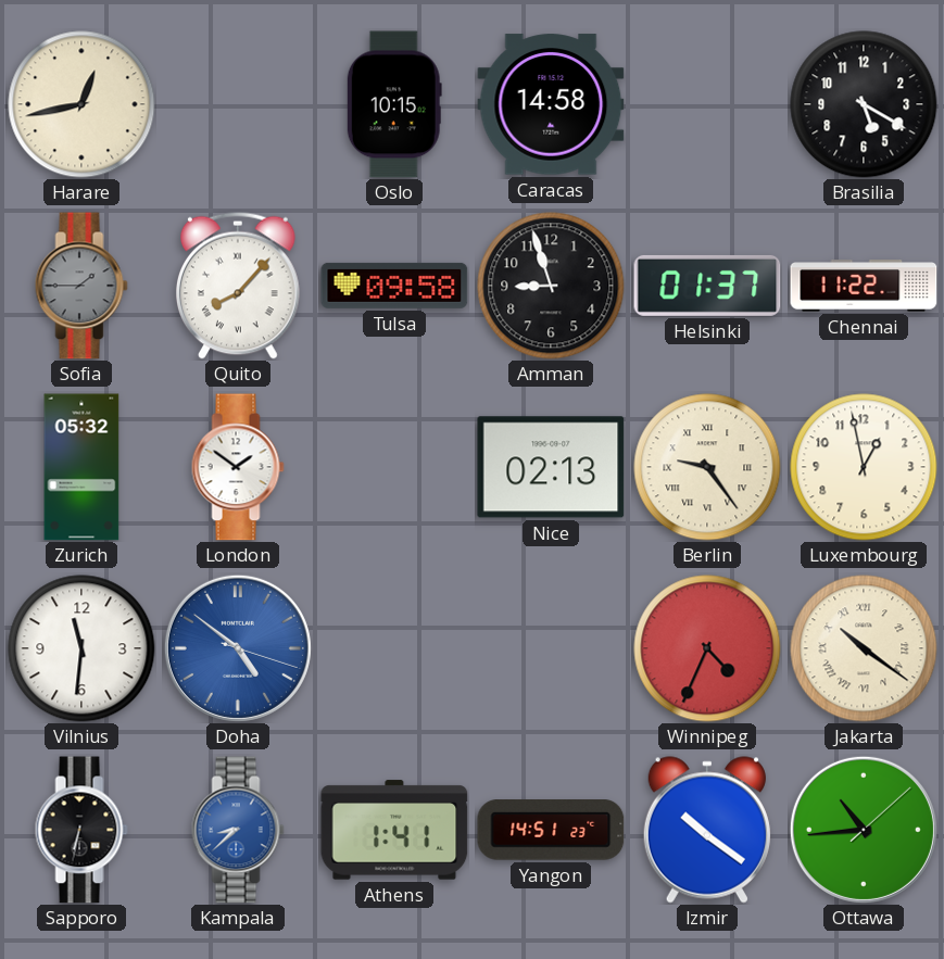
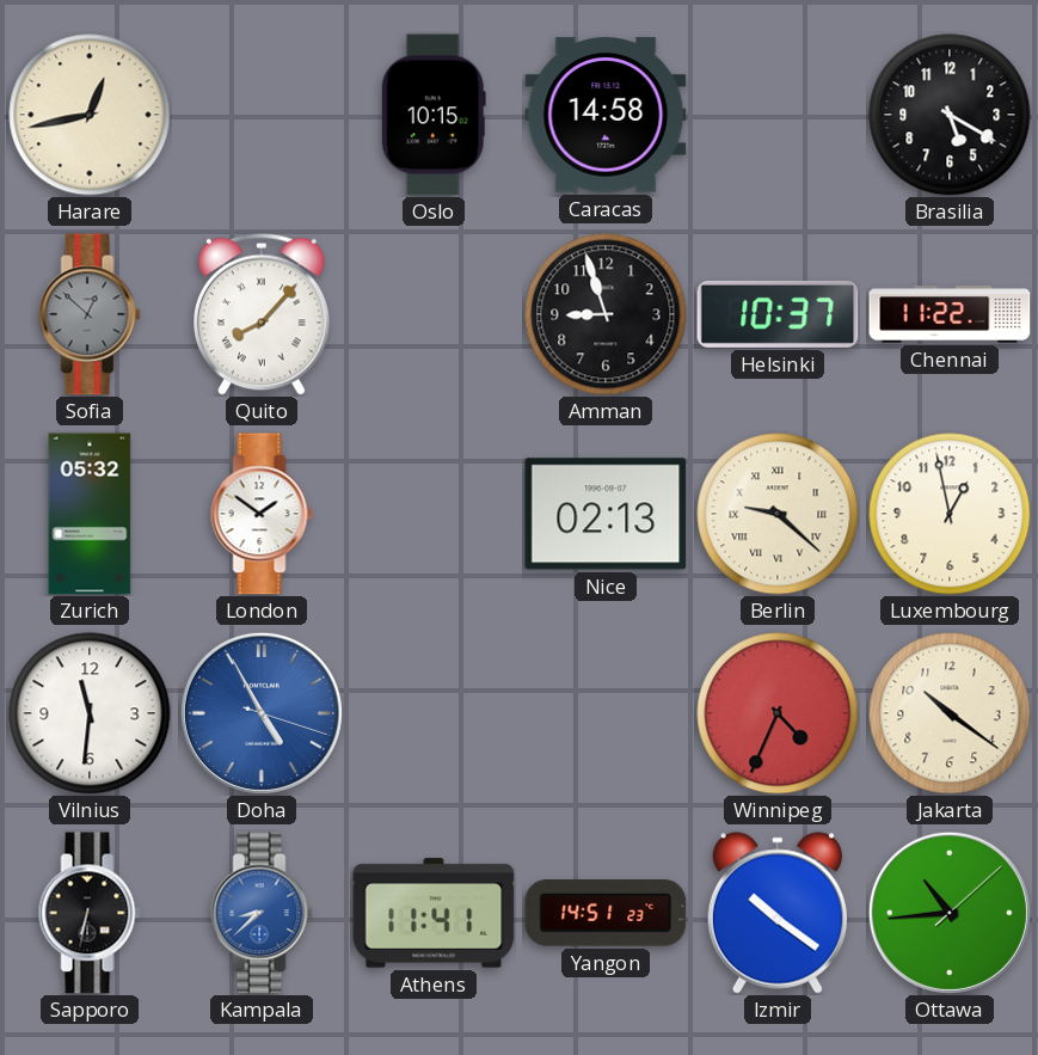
Sofia: 1:45 -> 12:52
Tulsa: 09:58 -> none
Helsinki: 01:37 -> 10:37
Berlin: 9:24 -> 9:22
Doha: 4:51 -> 4:55
Jakarta numerals: Roman -> Arabic
Athens: 1:41 -> 11:41
